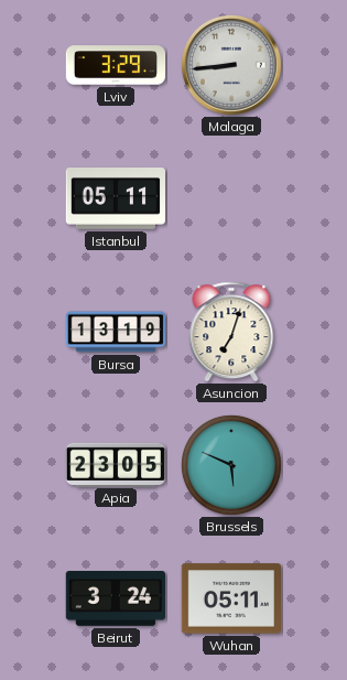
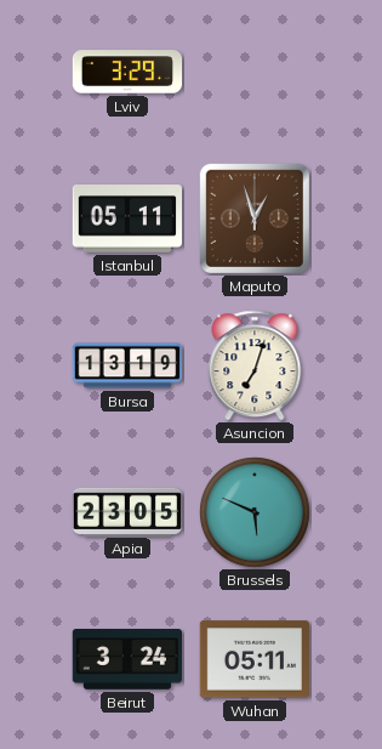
Malaga: 8:44 -> none
Maputo: none -> 12:57
